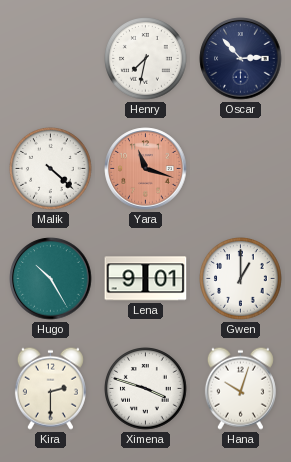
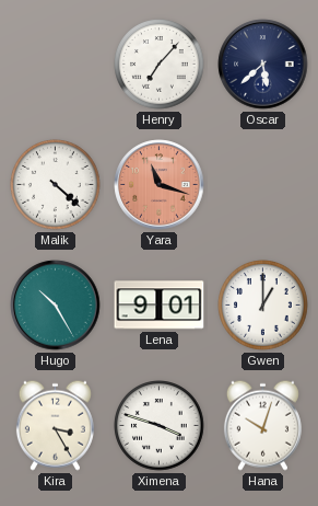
Henry: 7:32 -> 7:07
Oscar: 2:53 -> 5:38
Kira: 2:30 -> 3:25
